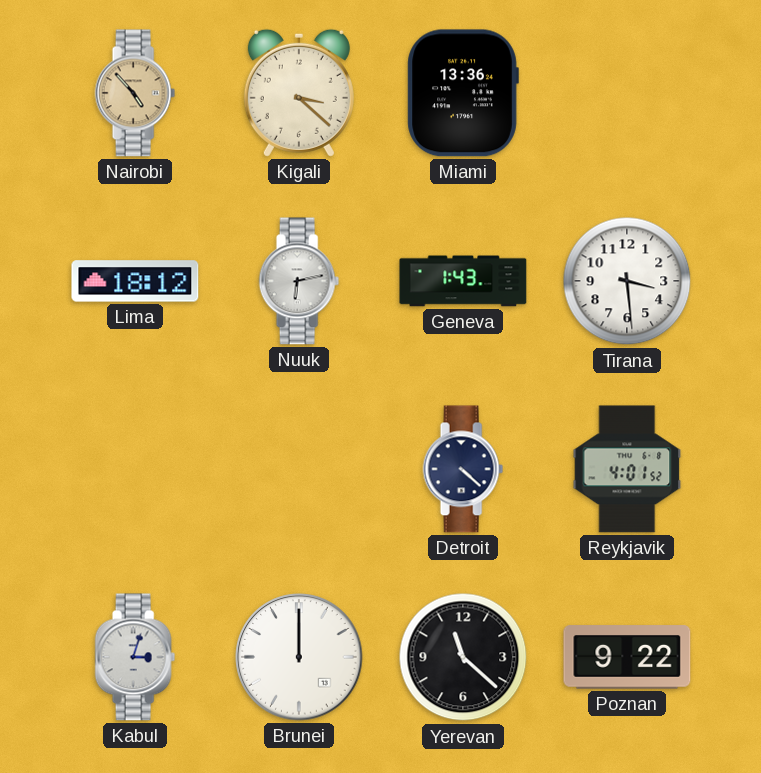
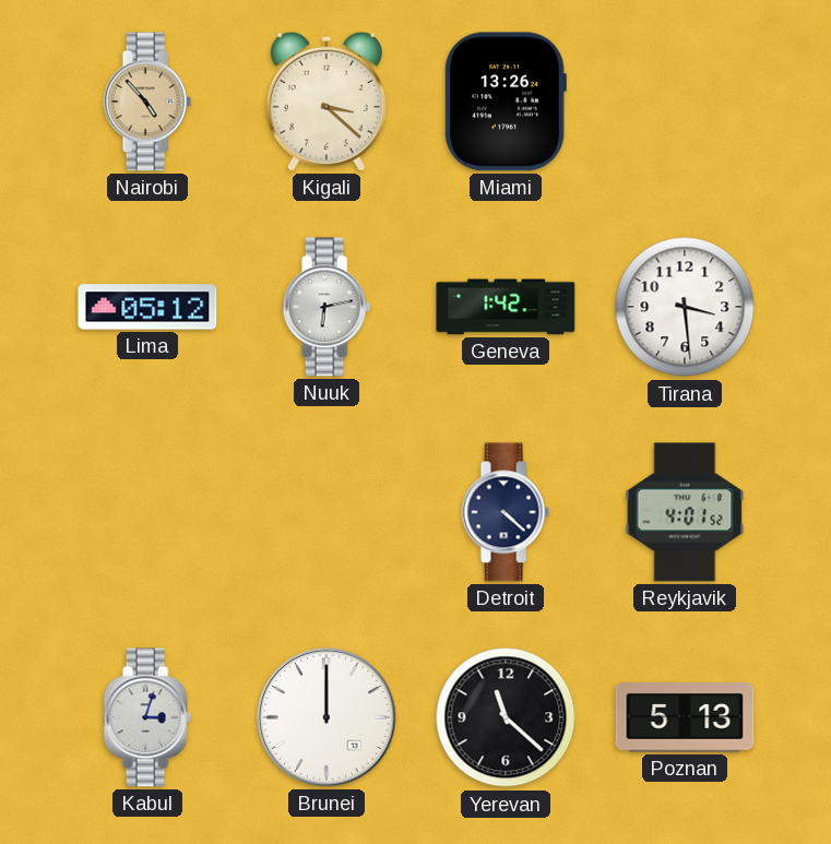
Miami: 13:36 -> 13:26
Lima: 18:12 -> 05:12
Geneva: 1:43 -> 1:42
Poznan: 9:22 -> 5:13
